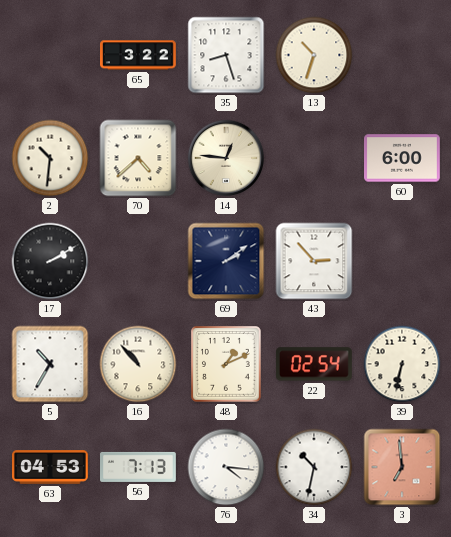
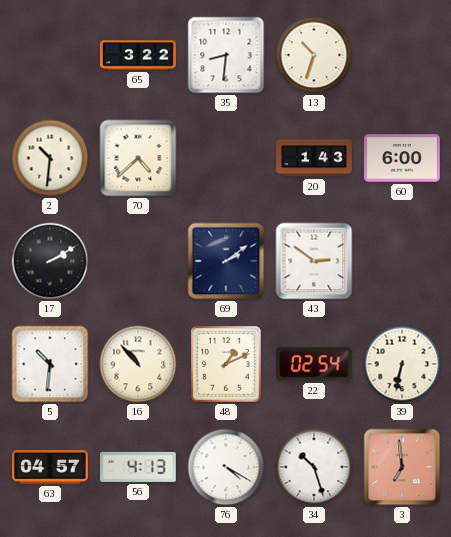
35: 8:27 -> 8:31
14: 12:46 -> none
20: none -> 1:43
43: 2:53 -> 2:51
5: 10:35 -> 10:31
63: 04:53 -> 04:57
56: 7:13 -> 4:13
76: 4:16 -> 4:20
34: 10:32 -> 10:27
